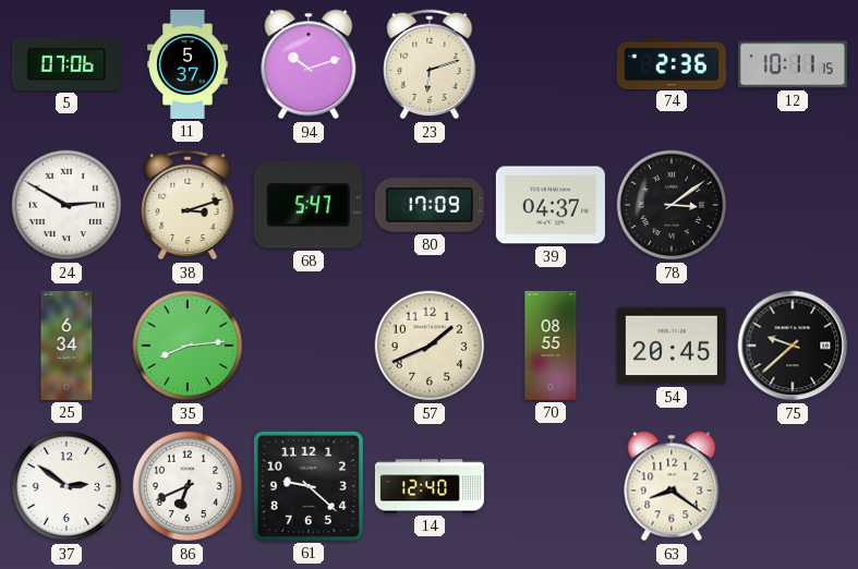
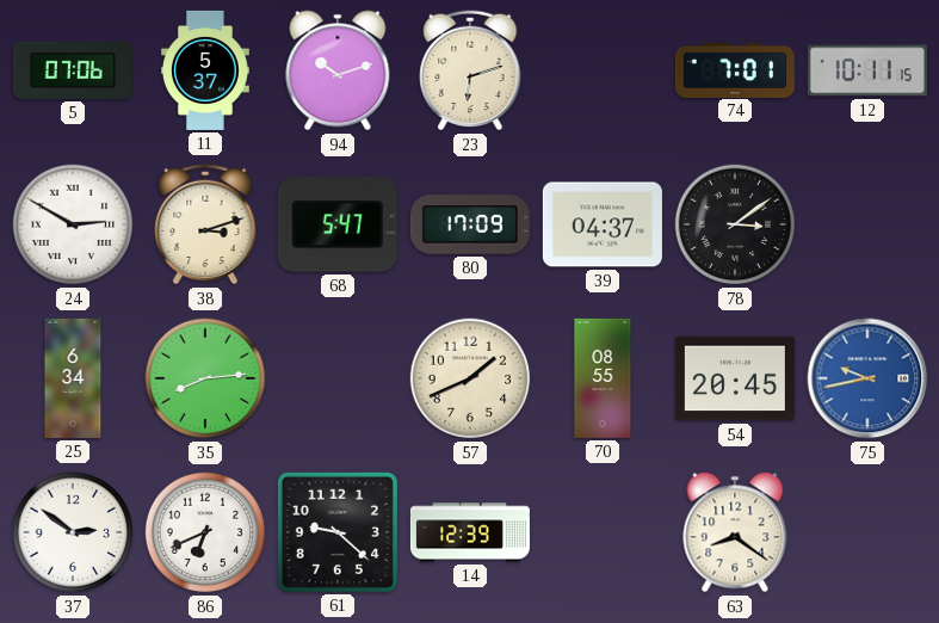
74: 2:36 -> 7:01
75: 9:38 -> 9:43
75 dial: black -> blue
14: 12:40 -> 12:39
